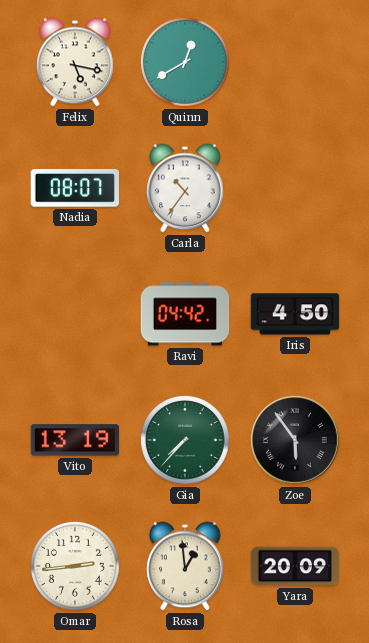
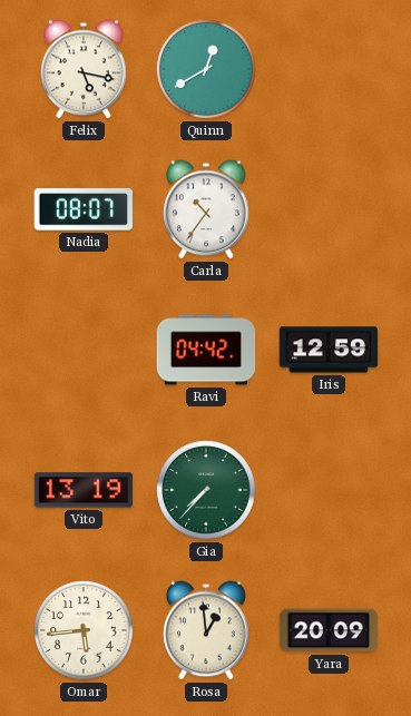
Iris: 4:50 -> 12:59
Zoe: 5:54 -> none
Omar: 2:44 -> 5:44
